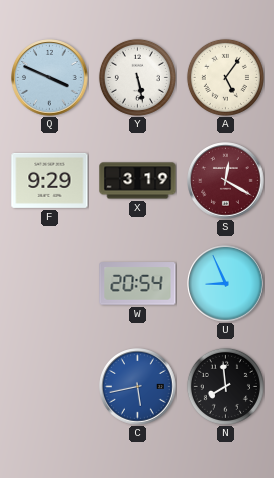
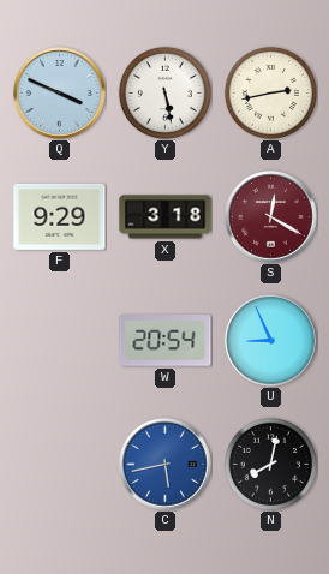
A: 5:06 -> 2:43
X: 3:19 -> 3:18
N: 7:59 -> 8:02
